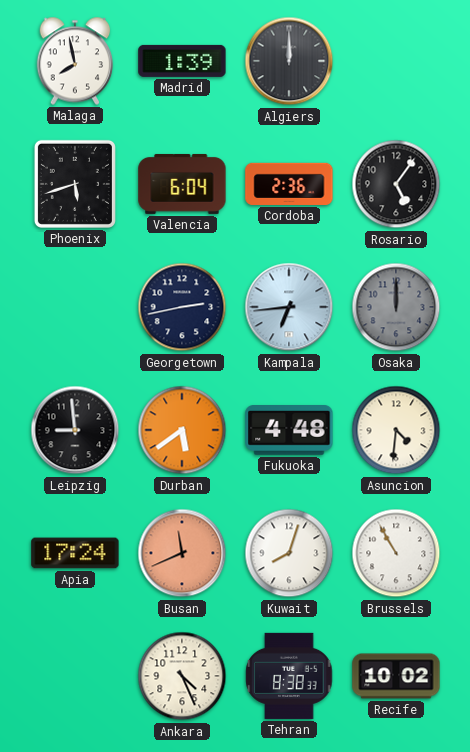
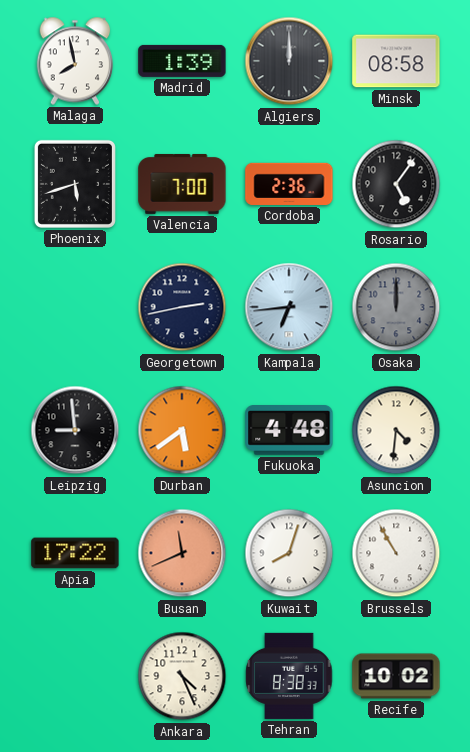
Minsk: none -> 08:58
Valencia: 6:04 -> 7:00
Apia: 17:24 -> 17:22
